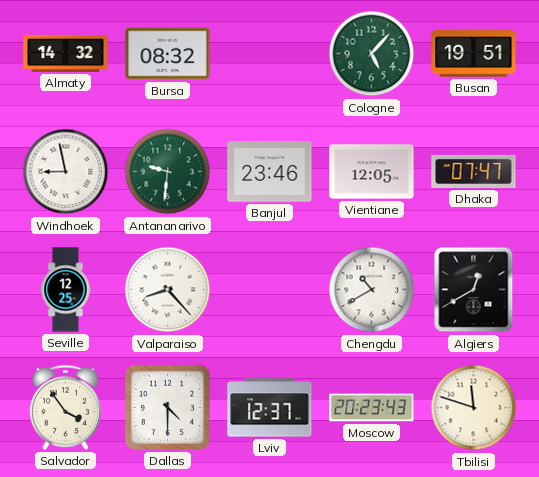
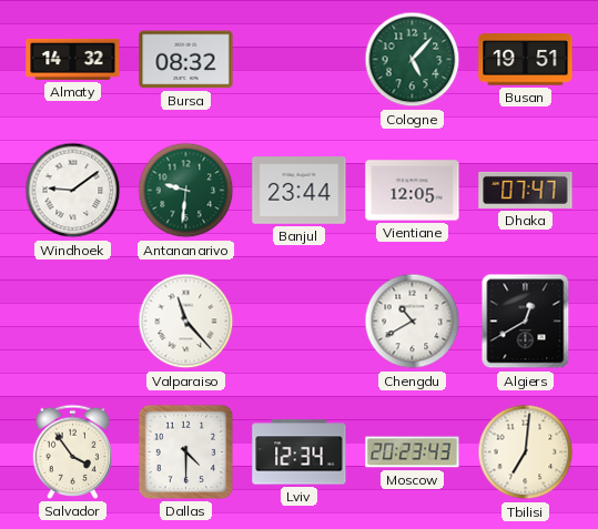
Windhoek: 8:58 -> 9:09
Banjul: 23:46 -> 23:44
Seville: 12:25 -> none
Valparaiso: 8:23 -> 11:23
Lviv: 12:37 -> 12:34
Tbilisi: 11:48 -> 7:01
